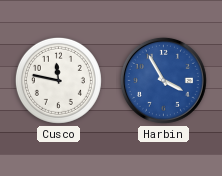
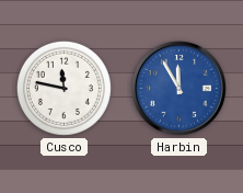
Harbin: 3:55 -> 11:55
